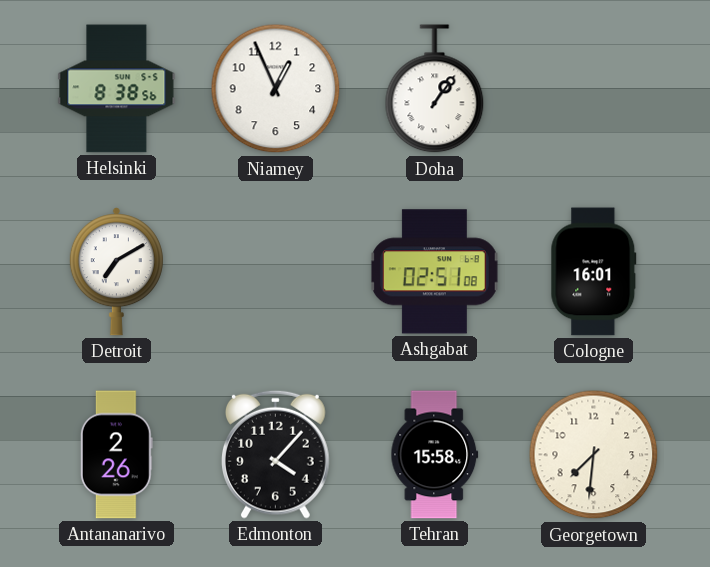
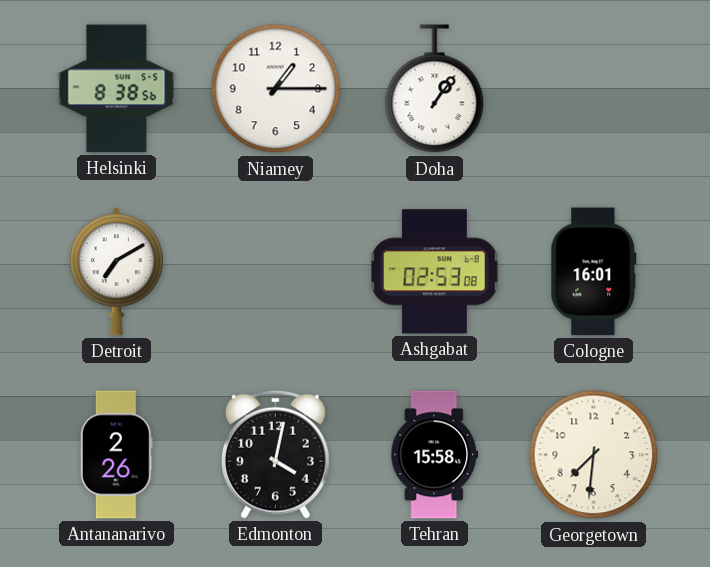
Niamey: 12:56 -> 1:15
Ashgabat: 02:51 -> 02:53
Edmonton: 4:07 -> 4:02
